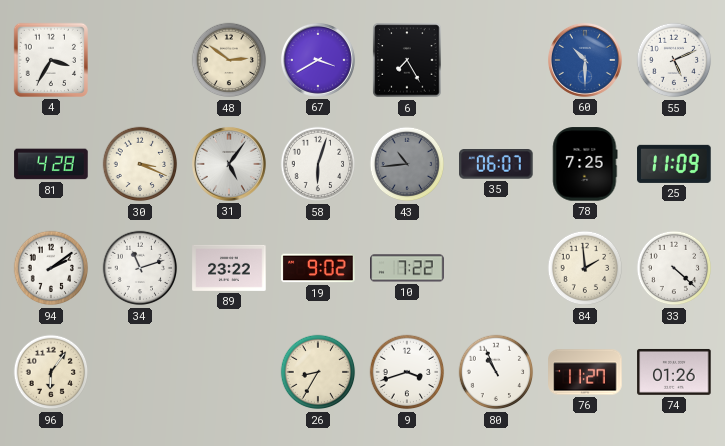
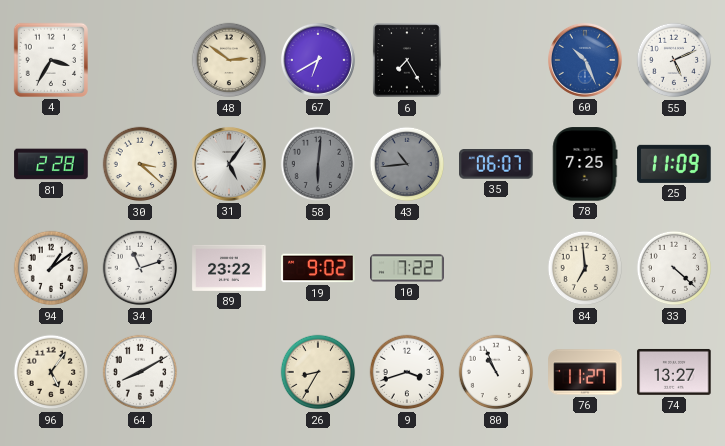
67: 3:40 -> 6:40
60: 10:30 -> 10:26
81: 4:28 -> 2:28
30: 3:19 -> 3:22
58: 6:03 -> 6:01
58 dial: white -> grey
94: 2:09 -> 1:09
84: 1:59 -> 6:59
96: 6:06 -> 5:06
64: none -> 8:10
74: 01:26 -> 13:27
